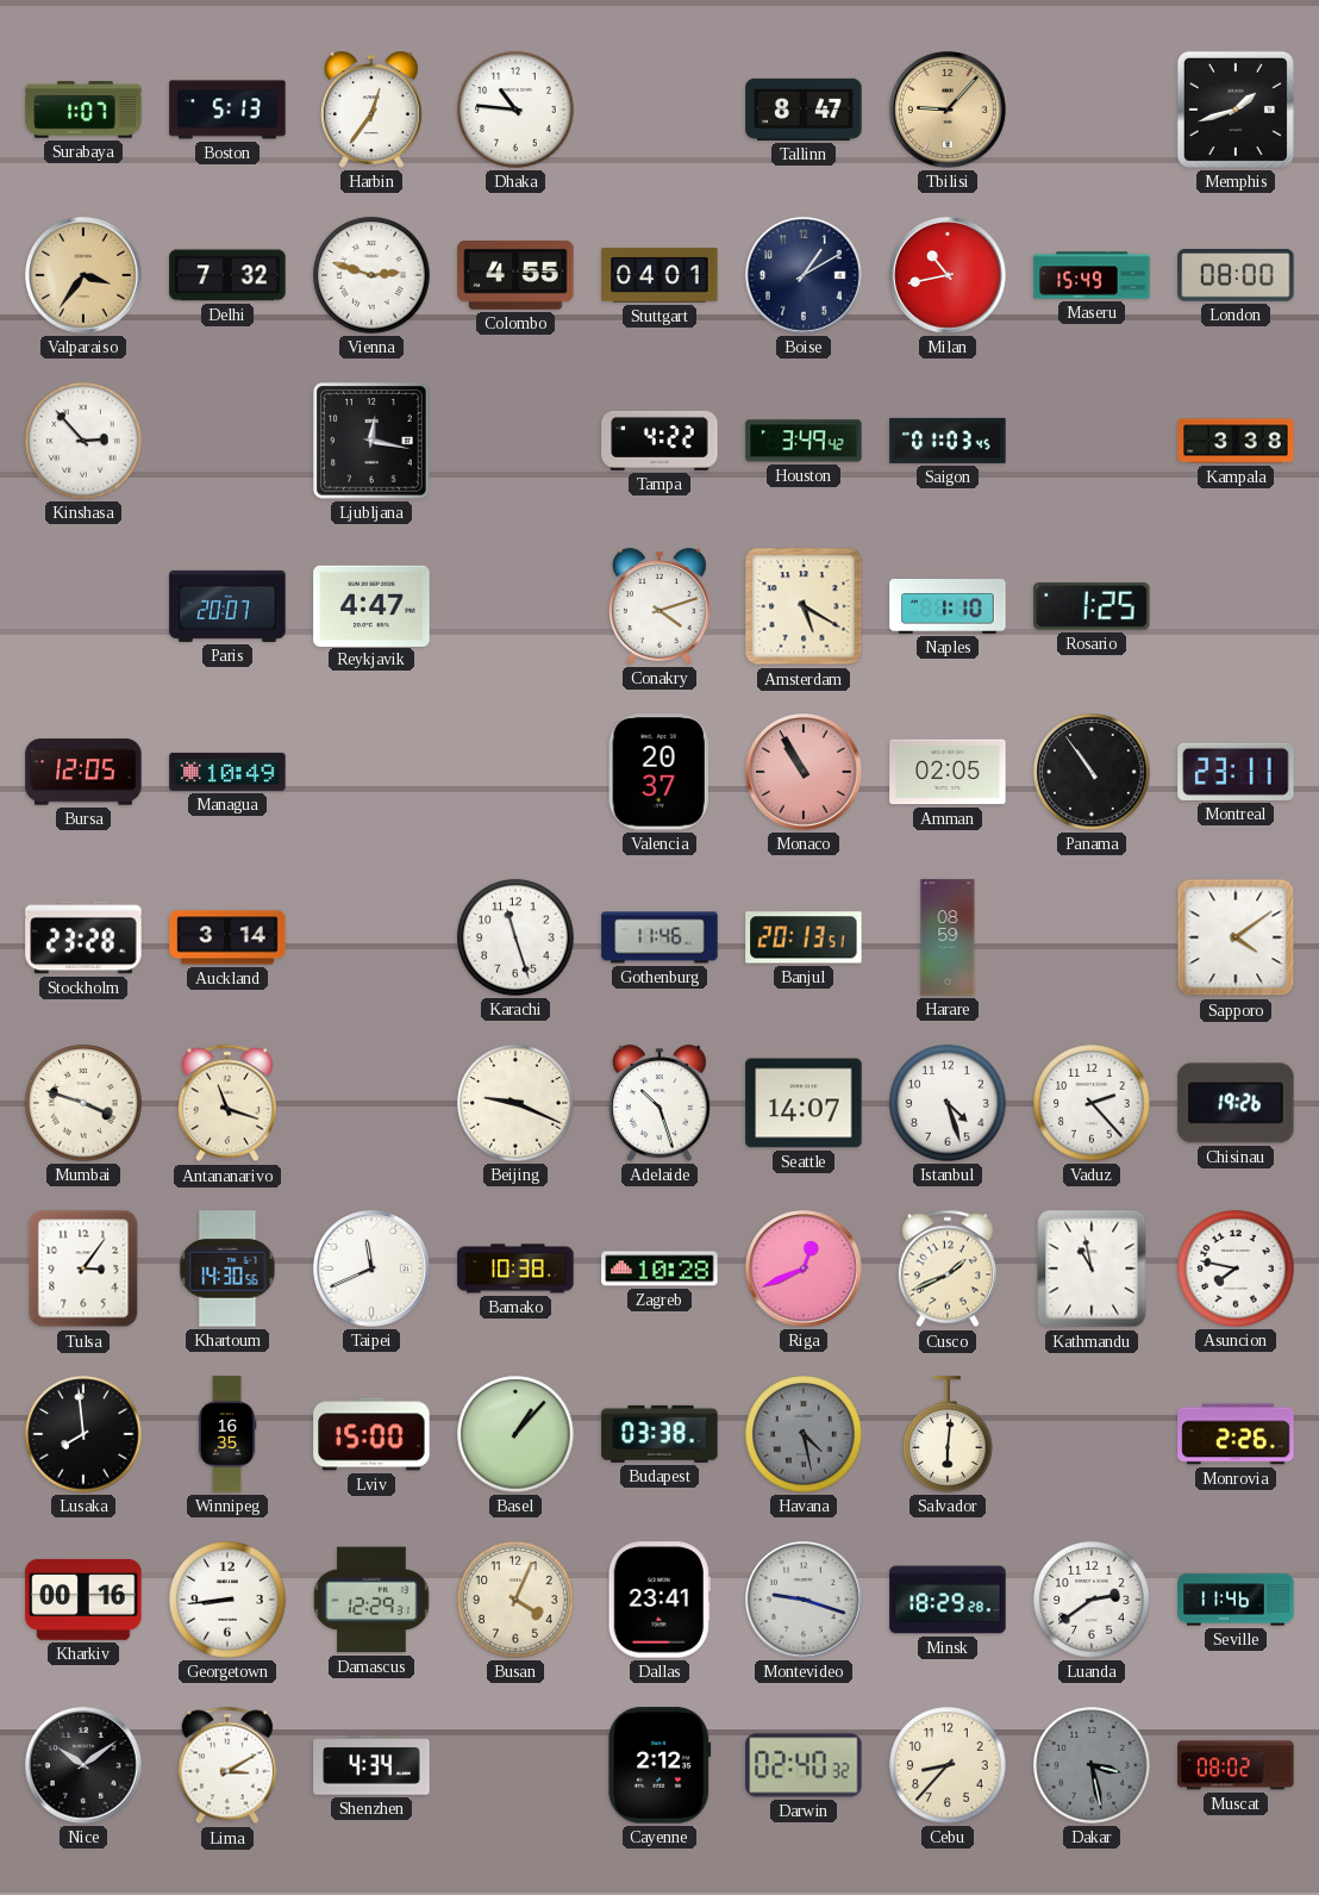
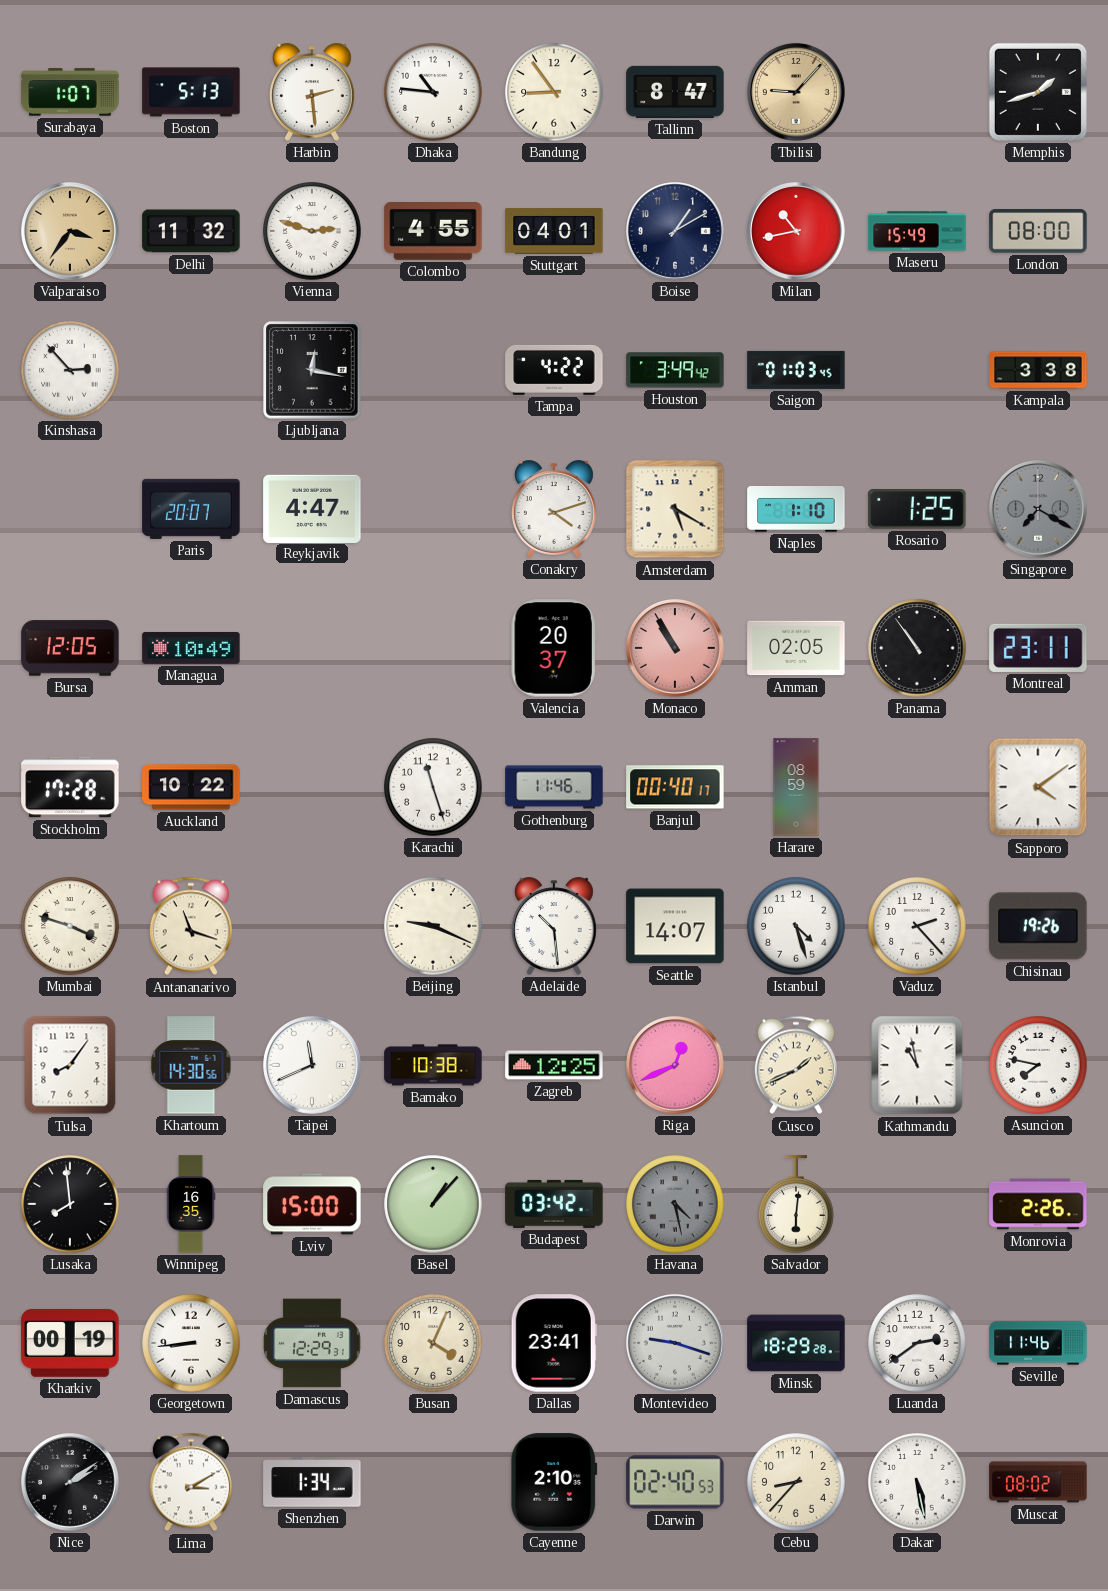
Harbin: 12:36 -> 2:29
Bandung: none -> 8:54
Delhi: 7:32 -> 11:32
Singapore: none -> 7:20
Stockholm: 23:28 -> 17:28
Auckland: 3:14 -> 10:22
Banjul: 20:13 -> 00:40
Adelaide: 10:27 -> 10:29
Tulsa: 3:06 -> 8:06
Zagreb: 10:28 -> 12:25
Budapest: 03:38 -> 03:42
Kharkiv: 00:16 -> 00:19
Nice: 10:09 -> 2:09
Shenzhen: 4:34 -> 1:34
Cayenne: 2:12 -> 2:10
Darwin: 02:40:32 -> 02:40:53
Dakar: 3:28 -> 5:28
Dakar dial: grey -> white
